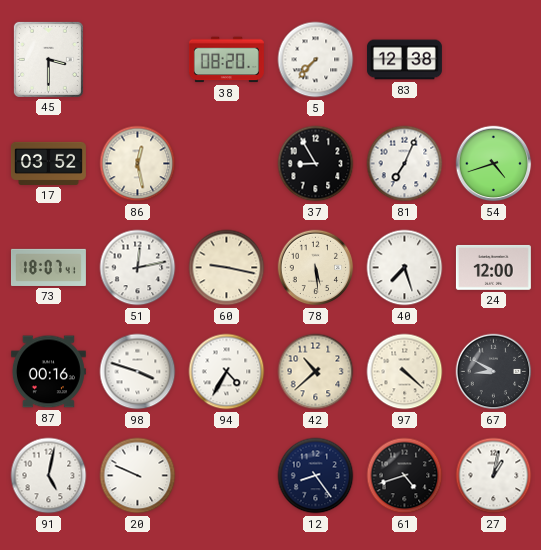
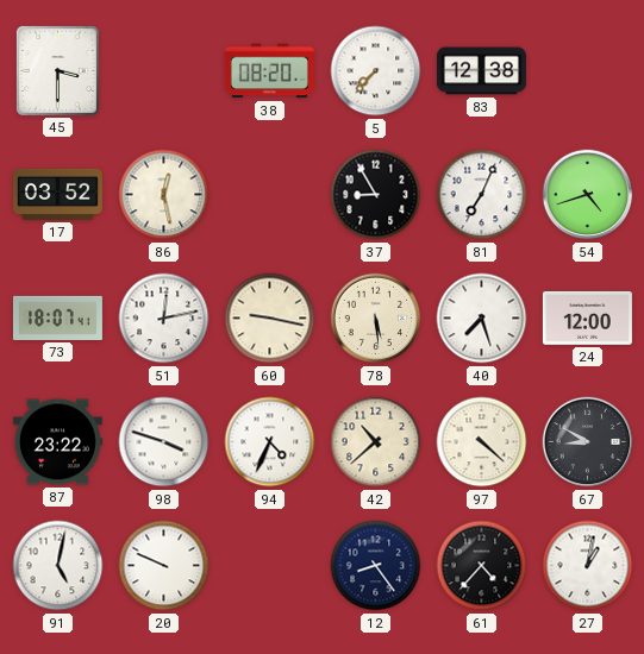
87: 00:16 -> 23:22
94: 4:35 -> 4:34
61: 4:42 -> 4:37
